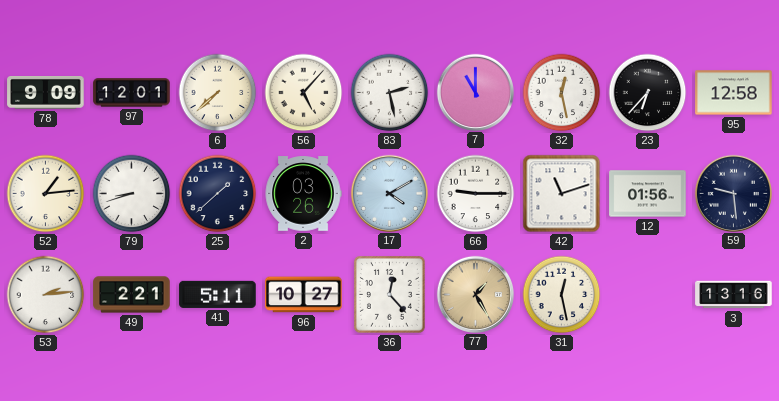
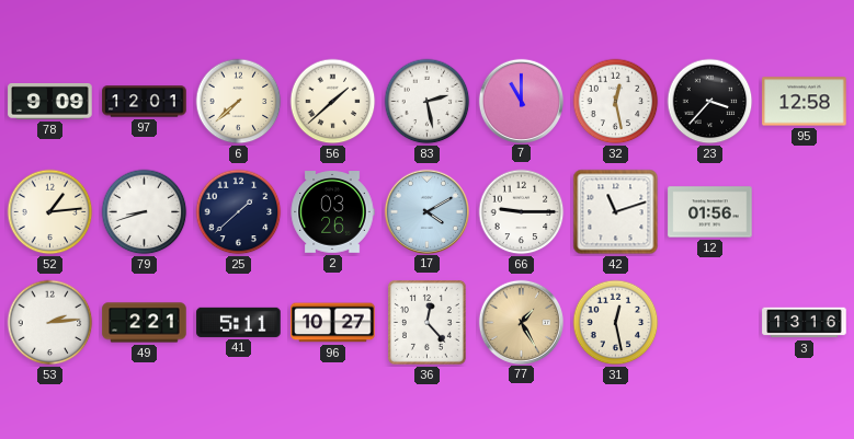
56: 5:07 -> 1:38
23: 6:37 -> 3:37
59: 9:29 -> none
